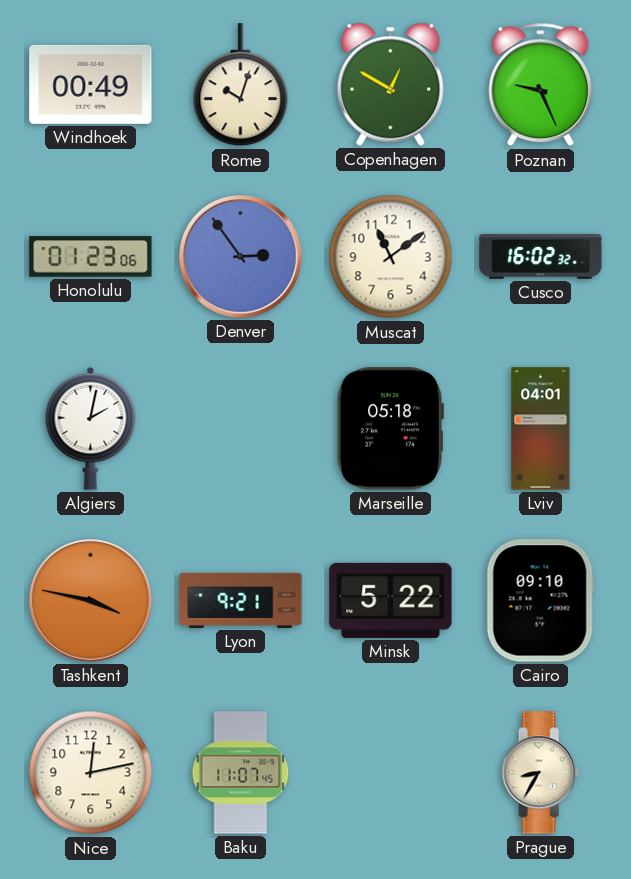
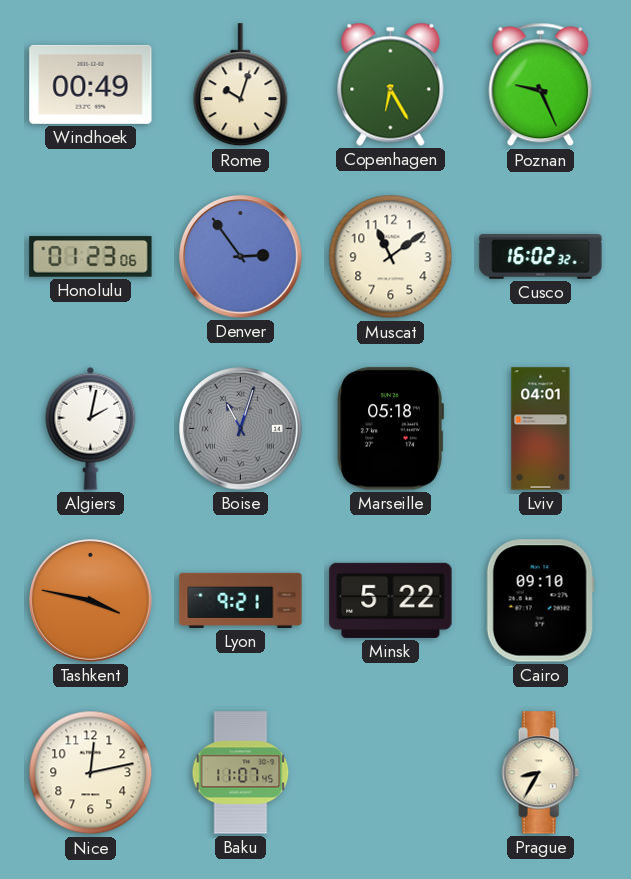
Copenhagen: 12:50 -> 6:25
Boise: none -> 11:03
